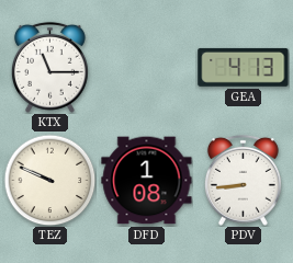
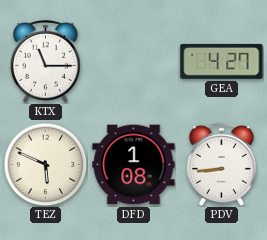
GEA: 4:13 -> 4:27
TEZ: 9:49 -> 5:49
